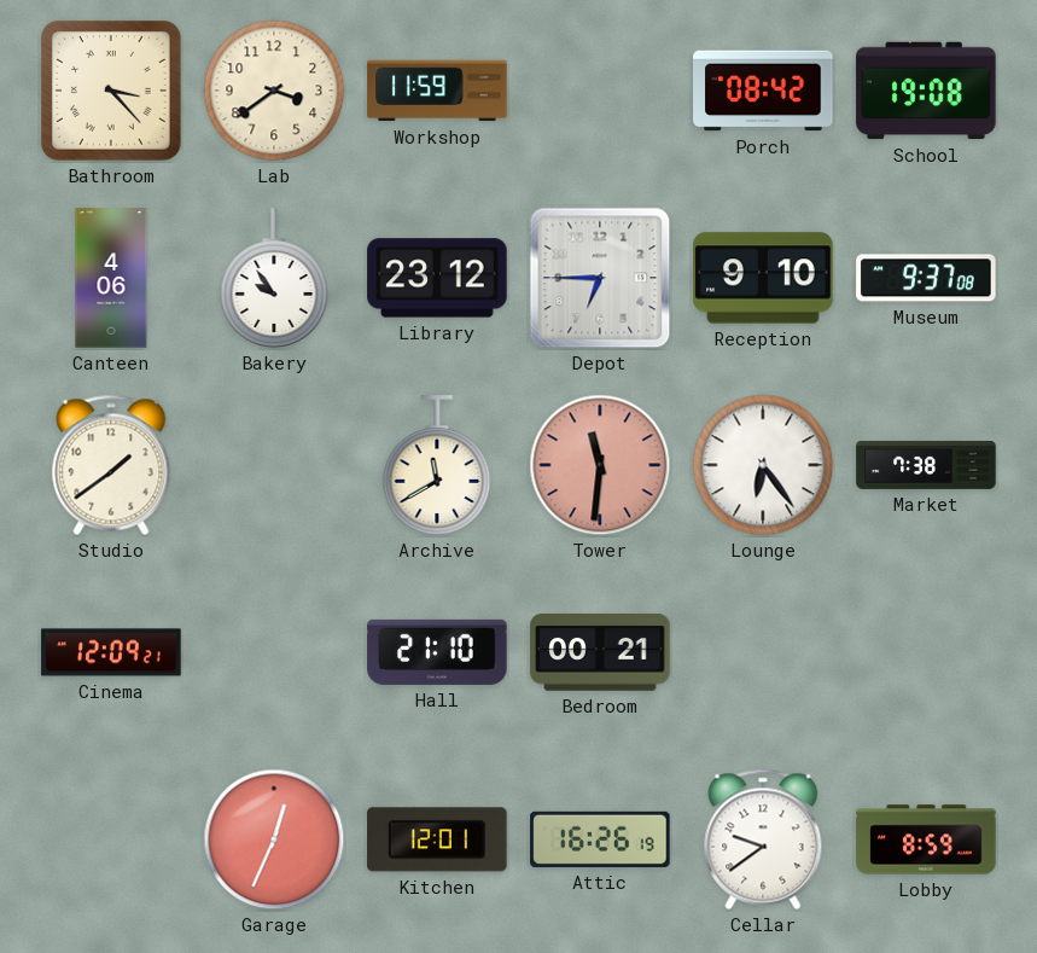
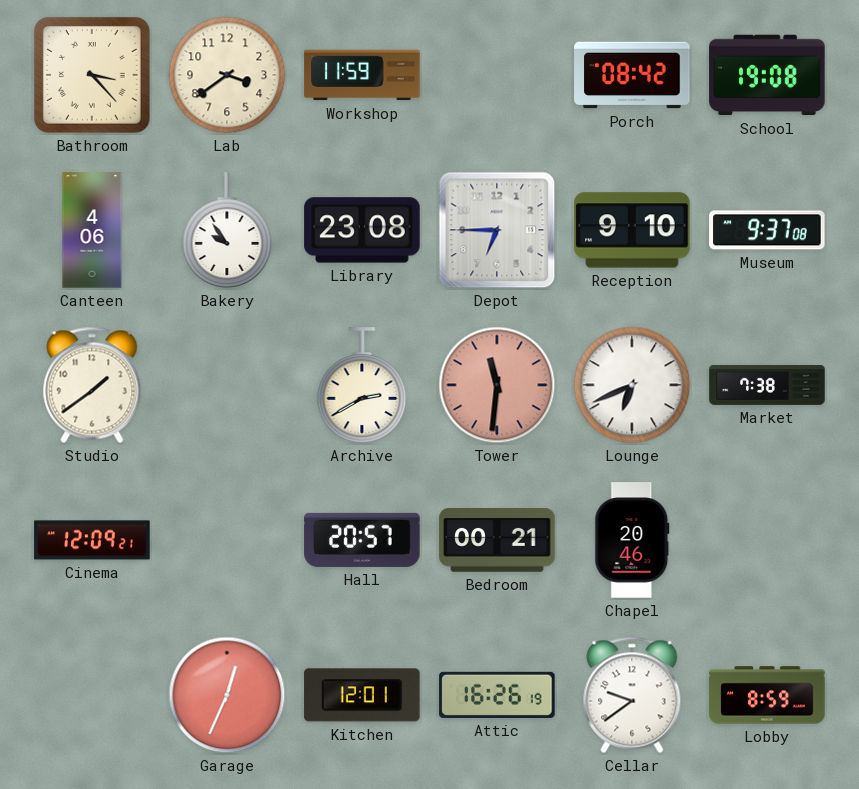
Library: 23:12 -> 23:08
Archive: 11:40 -> 2:40
Lounge: 6:24 -> 6:41
Hall: 21:10 -> 20:57
Chapel: none -> 20:46
